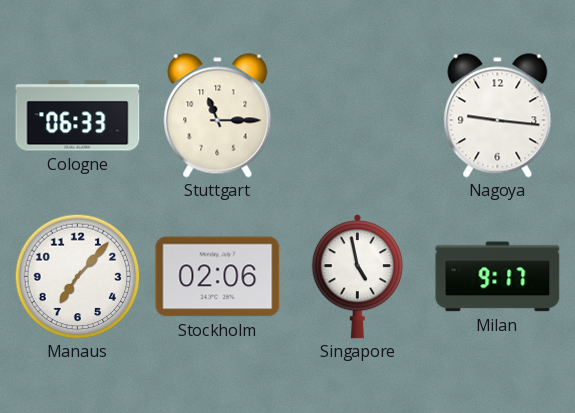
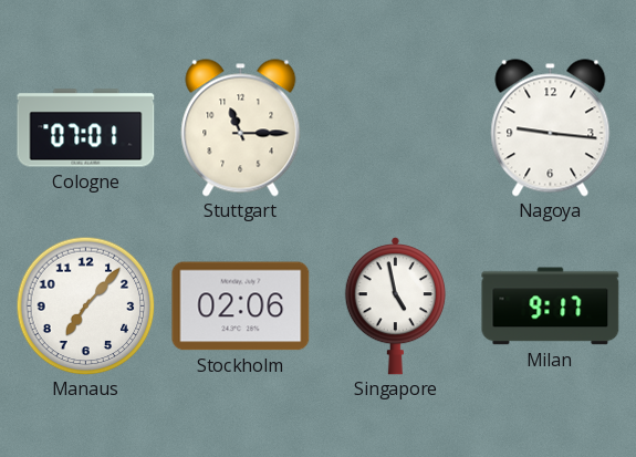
Cologne: 06:33 -> 07:01
